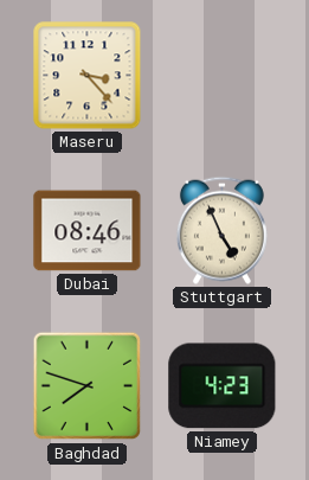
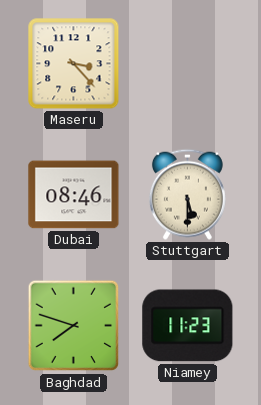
Stuttgart: 4:56 -> 5:30
Niamey: 4:23 -> 11:23
